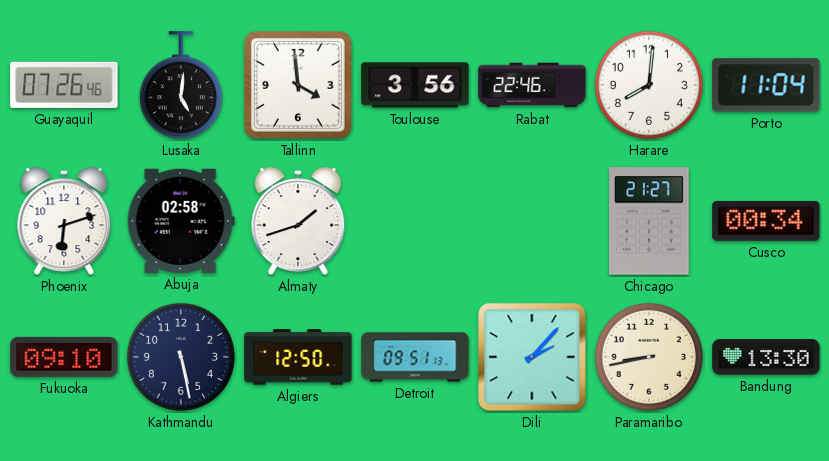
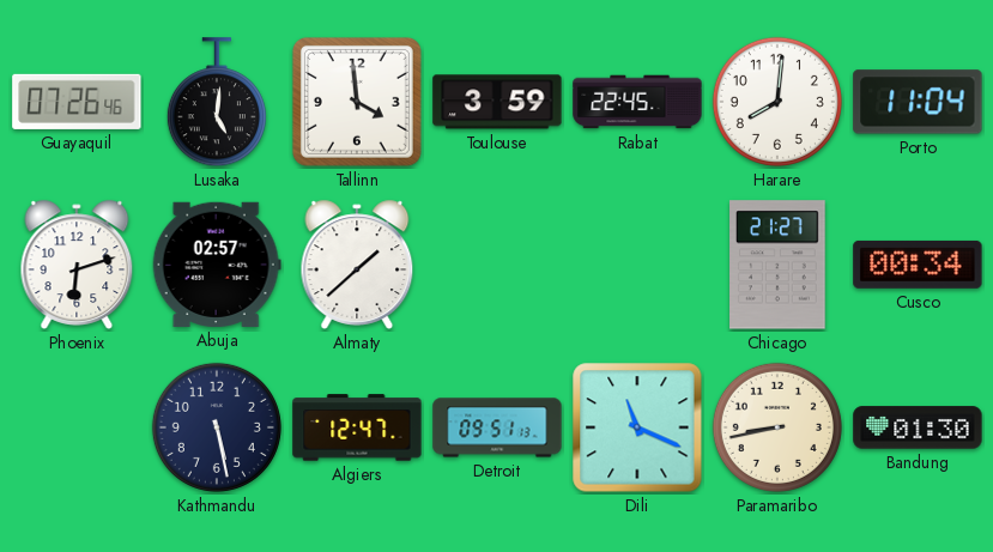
Toulouse: 3:56 -> 3:59
Rabat: 22:46 -> 22:45
Abuja: 02:58 -> 02:57
Almaty: 1:42 -> 1:38
Fukuoka: 09:10 -> none
Algiers: 12:50 -> 12:47
Dili: 2:07 -> 11:19
Bandung: 13:30 -> 01:30
